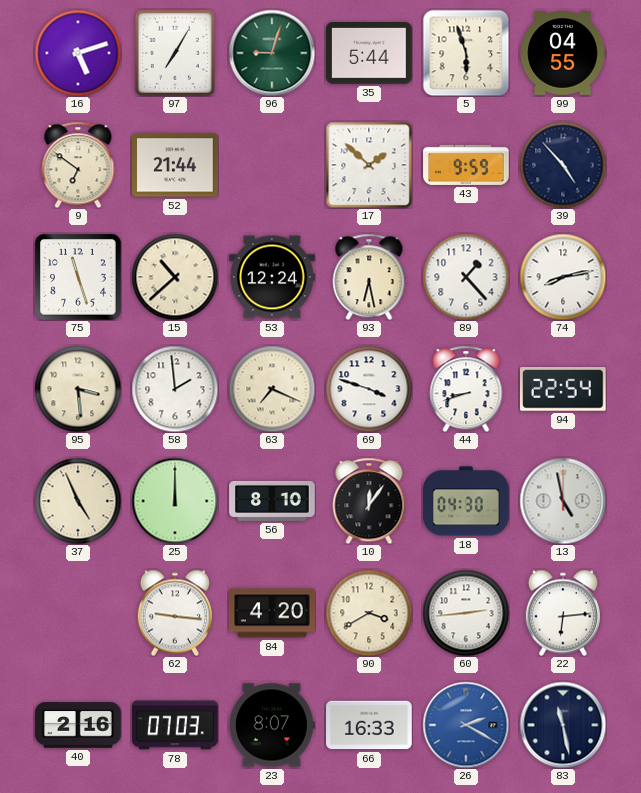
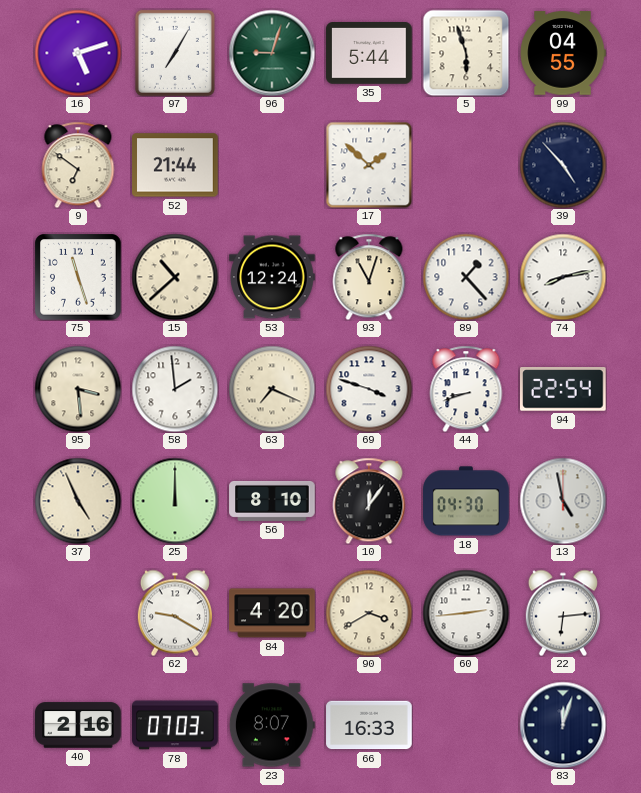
43: 9:59 -> none
93: 6:28 -> 11:03
62: 9:16 -> 9:20
26: 2:20 -> none
83: 11:28 -> 12:03
